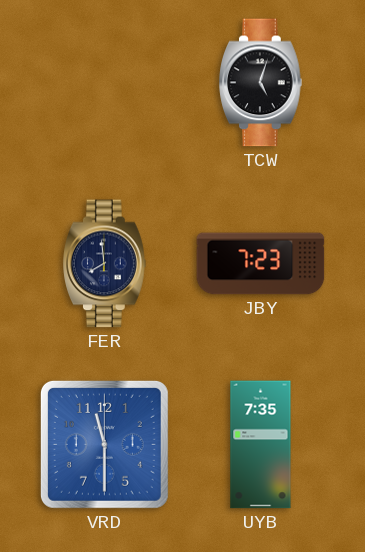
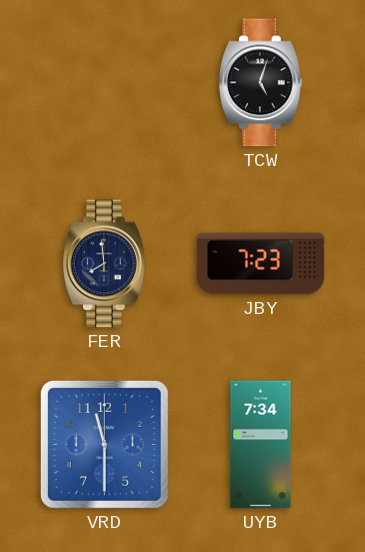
UYB: 7:35 -> 7:34
